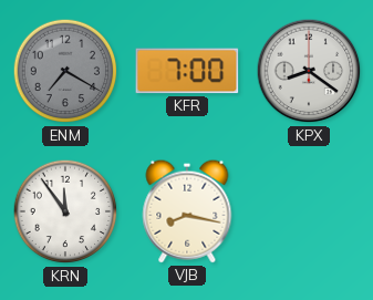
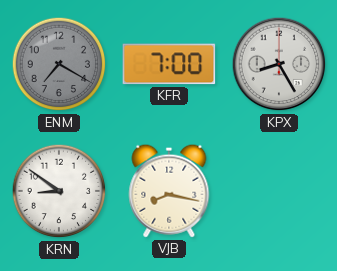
KPX: 8:21 -> 8:25
KRN: 11:54 -> 8:51
